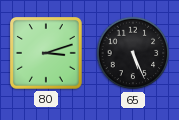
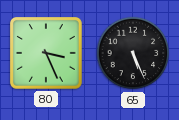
80: 3:12 -> 3:26
